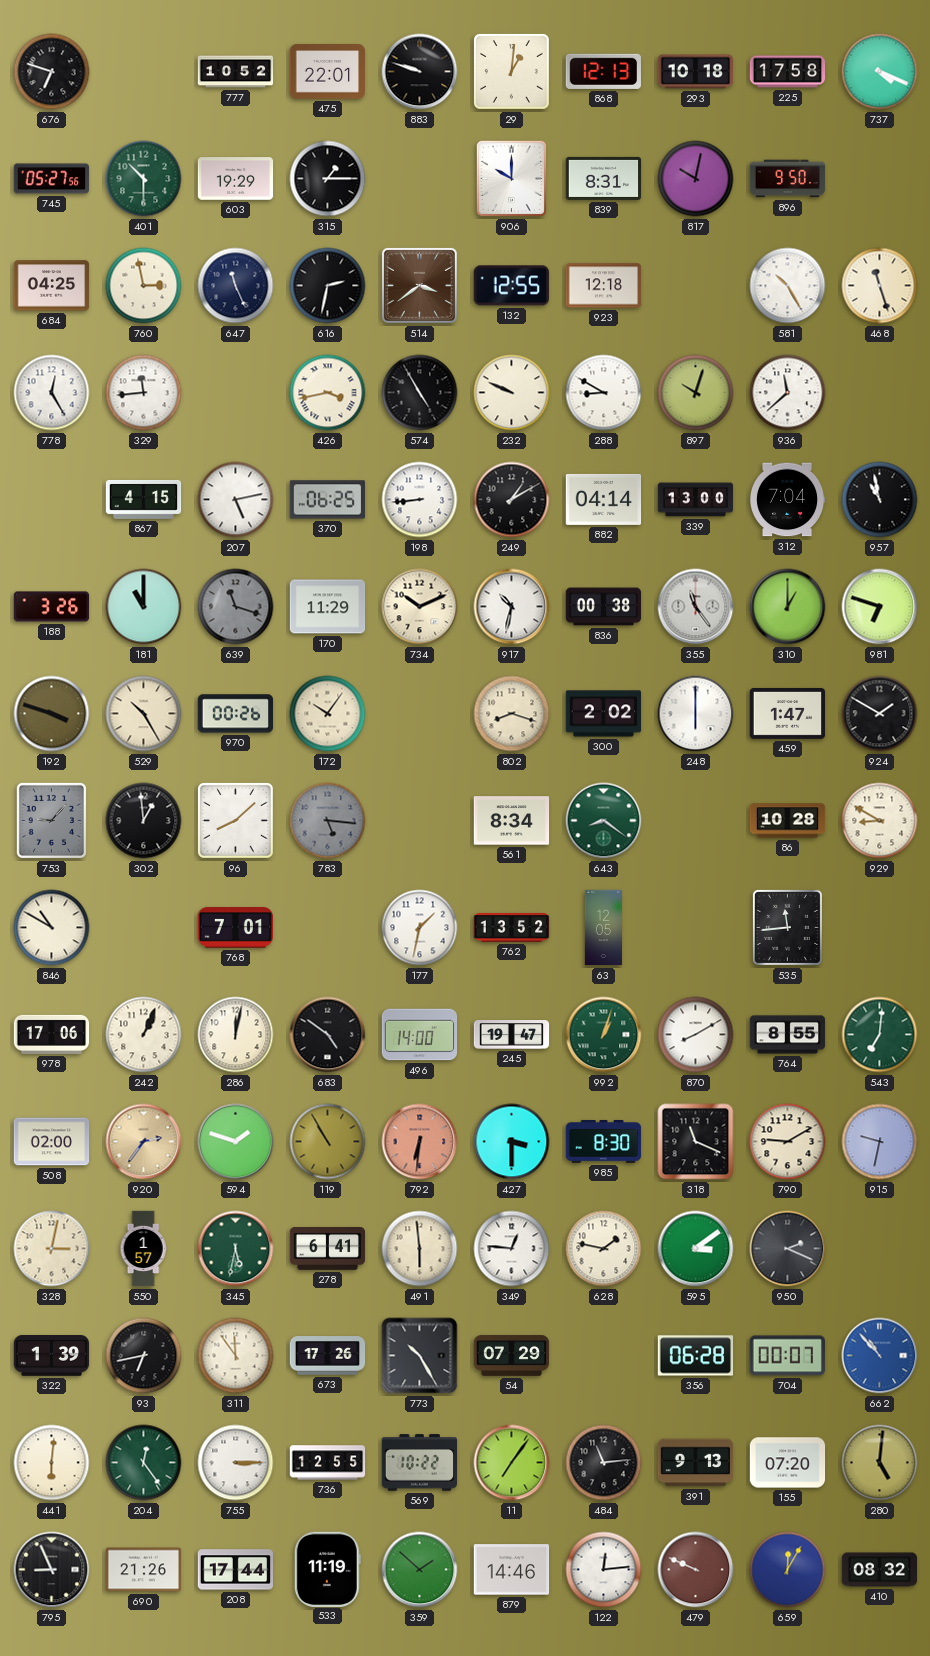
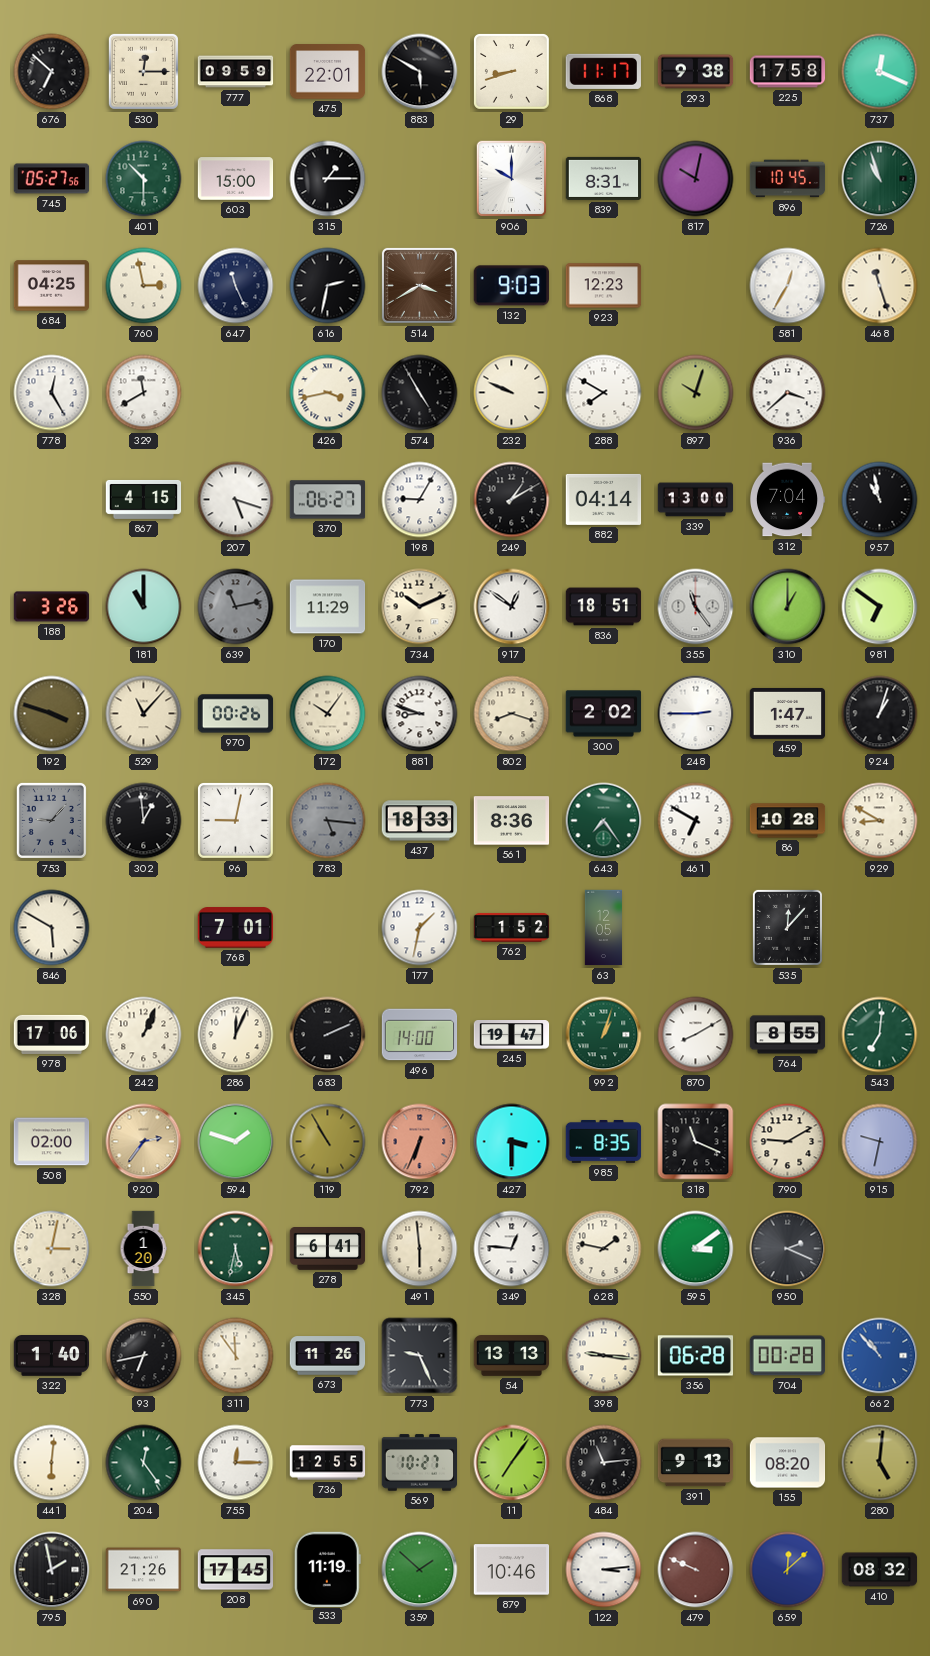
676: 6:48 -> 6:52
530: none -> 12:15
777: 10:52 -> 09:59
883: 9:48 -> 5:50
29: 1:01 -> 8:42
868: 12:13 -> 11:17
293: 10:18 -> 9:38
737: 4:19 -> 12:19
603: 19:29 -> 15:00
896: 9:50 -> 10:45
726: none -> 10:57
514: 3:39 -> 3:40
132: 12:55 -> 9:03
923: 12:18 -> 12:23
581: 10:25 -> 12:35
329: 11:44 -> 11:40
288: 8:50 -> 7:50
936: 11:38 -> 3:38
207: 5:13 -> 5:18
370: 06:25 -> 06:27
198: 8:44 -> 9:05
639: 11:18 -> 11:13
917: 10:32 -> 12:51
836: 00:38 -> 18:51
981: 6:48 -> 6:51
529: 10:25 -> 11:07
881: none -> 8:48
248: 6:00 -> 2:45
924: 1:50 -> 1:03
96: 8:08 -> 9:02
437: none -> 18:33
561: 8:34 -> 8:36
643: 8:21 -> 7:24
461: none -> 6:50
846: 10:50 -> 5:50
762: 13:52 -> 1:52
535: 11:44 -> 12:07
286: 12:02 -> 12:04
683: 4:51 -> 2:11
792: 6:31 -> 6:34
985: 8:30 -> 8:35
550: 1:57 -> 1:20
322: 1:39 -> 1:40
673: 17:26 -> 11:26
773: 10:25 -> 9:26
54: 07:29 -> 13:13
398: none -> 9:16
704: 00:07 -> 00:28
755: 3:15 -> 12:15
569: 10:22 -> 10:27
155: 07:20 -> 08:20
795: 8:56 -> 1:58
208: 17:44 -> 17:45
879: 14:46 -> 10:46
122: 12:14 -> 3:14
659: 12:05 -> 12:08
